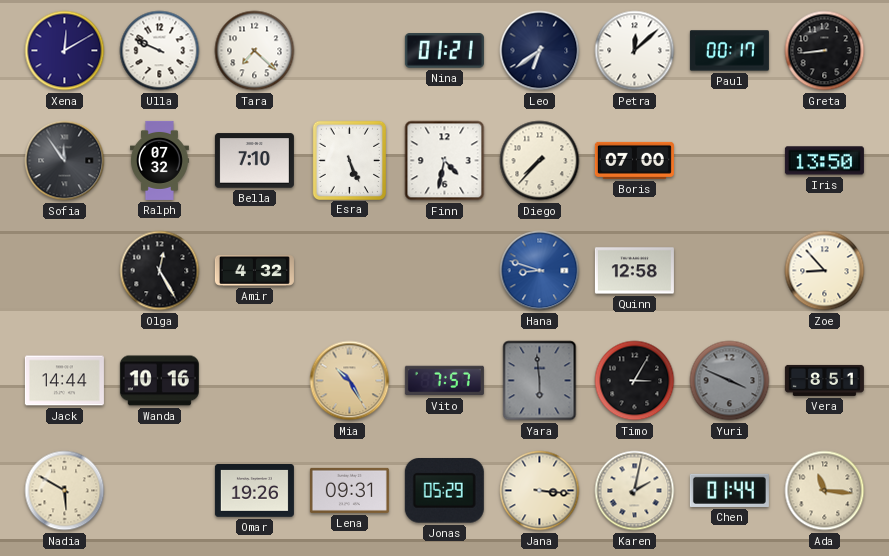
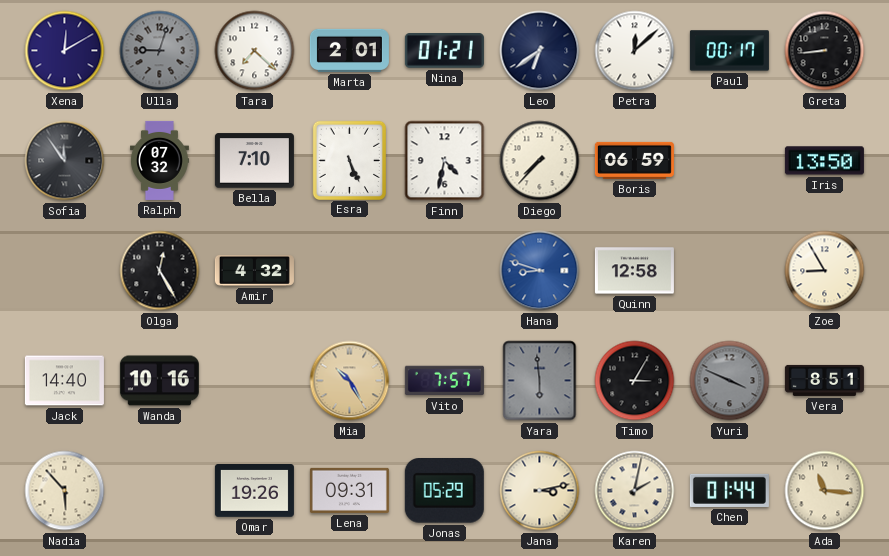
Ulla: 9:49 -> 9:03
Ulla dial: white -> grey
Marta: none -> 2:01
Boris: 07:00 -> 06:59
Zoe: 8:53 -> 8:55
Jack: 14:44 -> 14:40
Nadia: 5:50 -> 5:53
Jana: 3:16 -> 3:13
